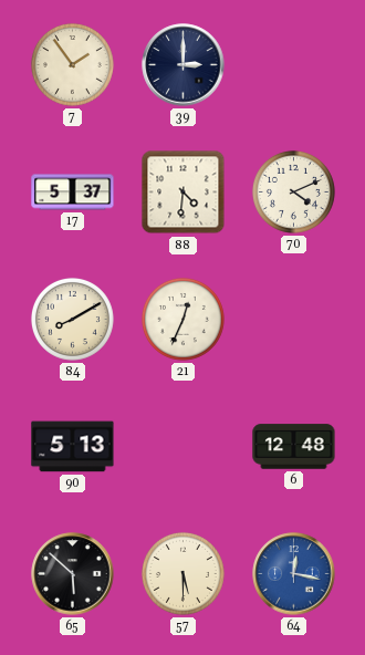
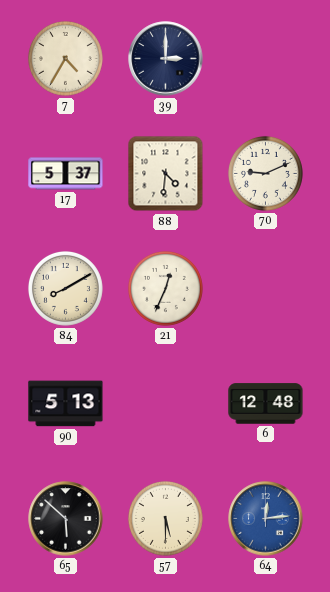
7: 1:54 -> 4:35
70: 4:11 -> 9:11
64: 12:17 -> 12:14
